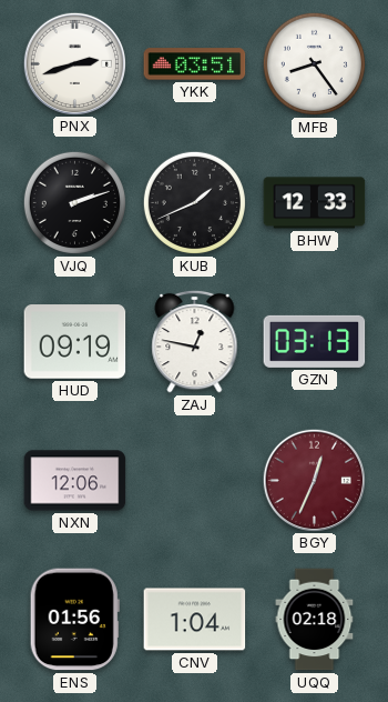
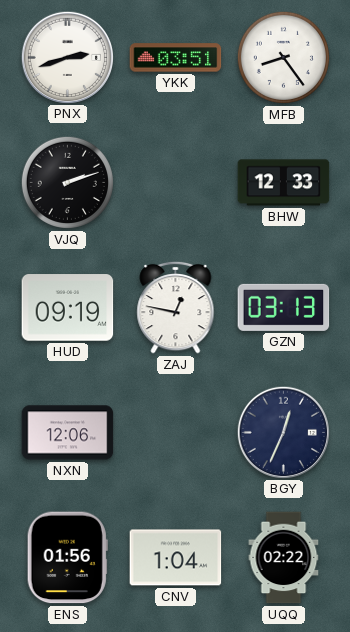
KUB: 1:41 -> none
BGY dial: burgundy -> navy
UQQ: 02:18 -> 02:22
